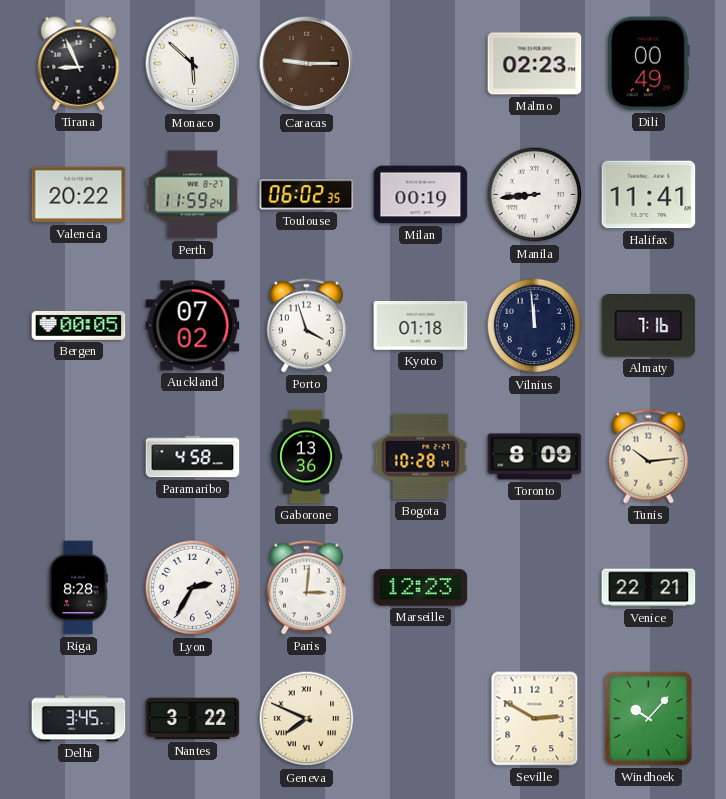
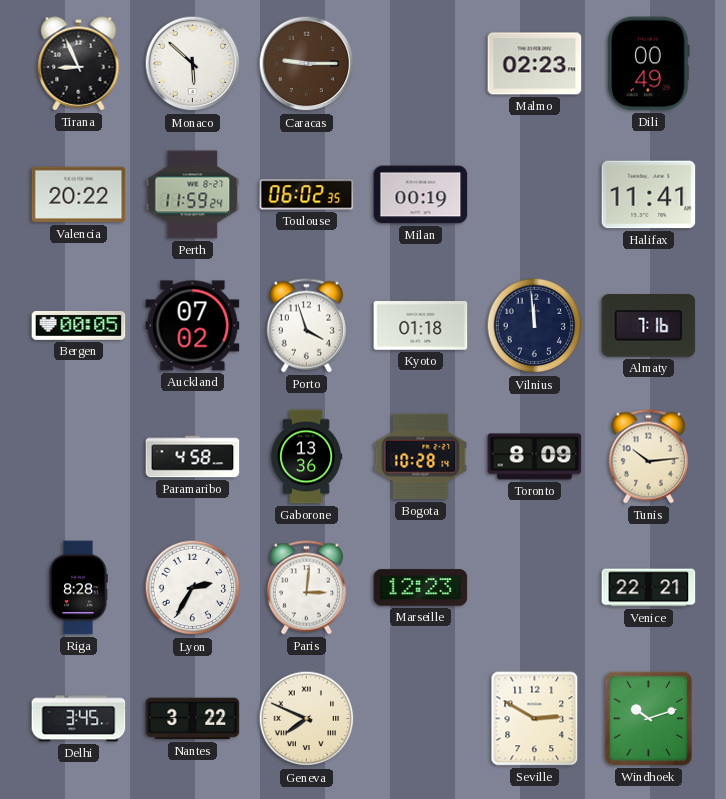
Manila: 8:44 -> none
Windhoek: 10:07 -> 10:12
